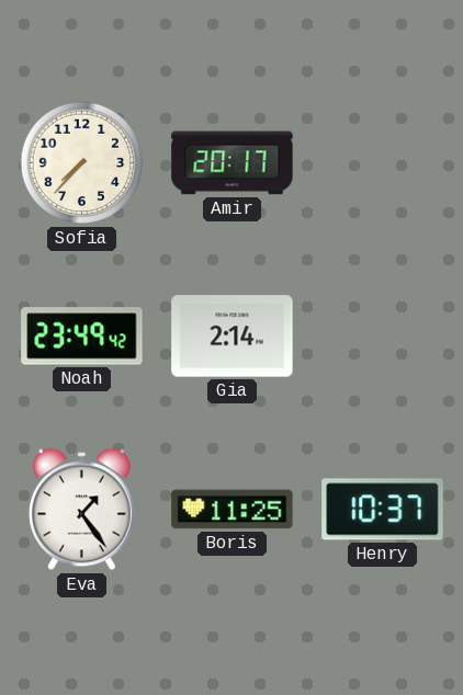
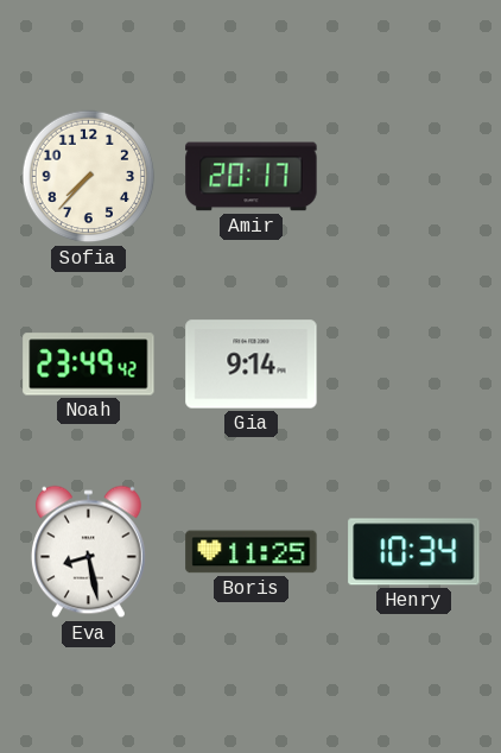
Gia: 2:14 -> 9:14
Eva: 1:24 -> 8:28
Henry: 10:37 -> 10:34
